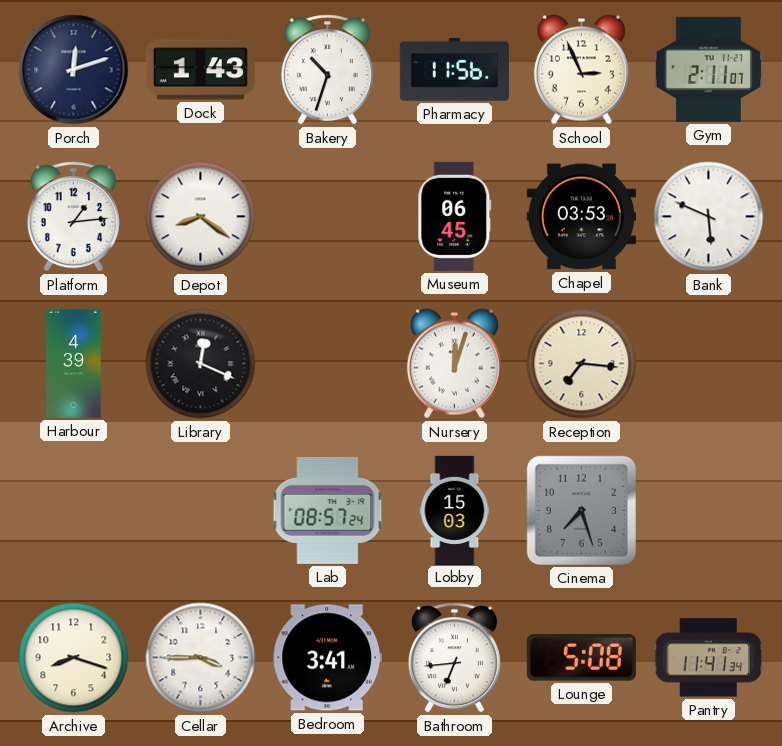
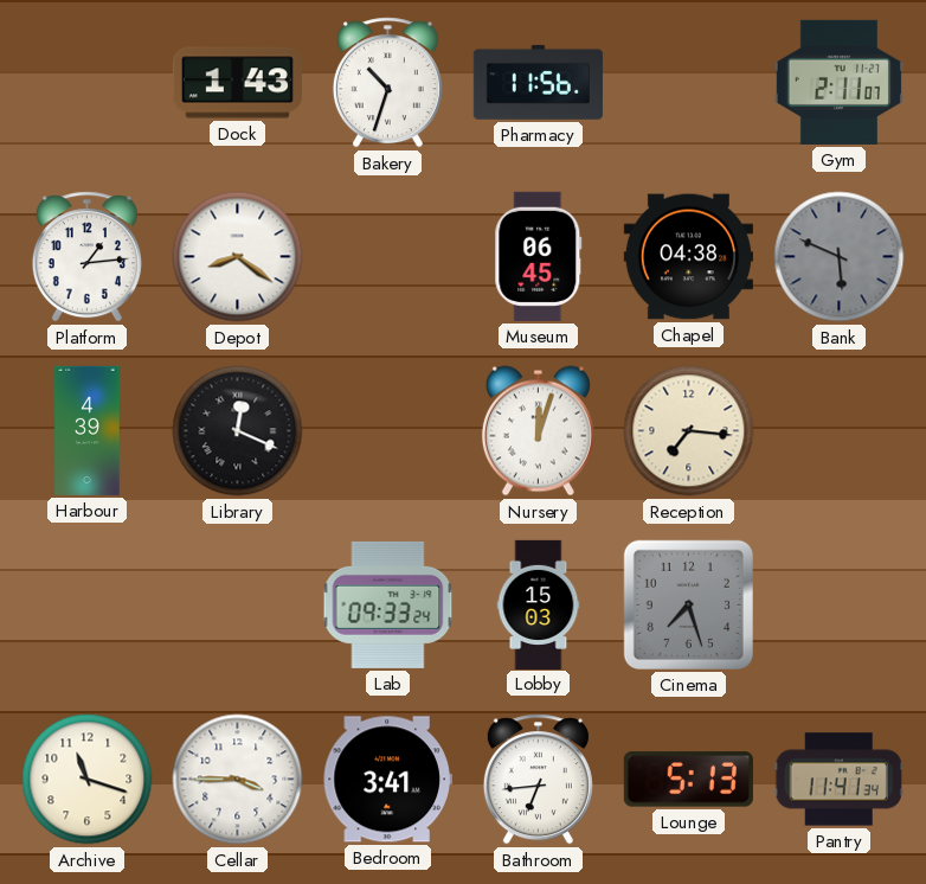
Porch: 12:12 -> none
School: 2:56 -> none
Chapel: 03:53 -> 04:38
Bank dial: white -> grey
Lab: 08:57 -> 09:33
Archive: 8:18 -> 11:18
Lounge: 5:08 -> 5:13
